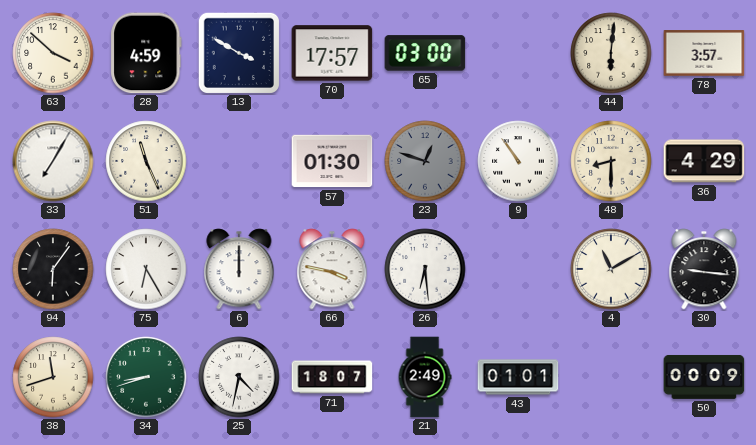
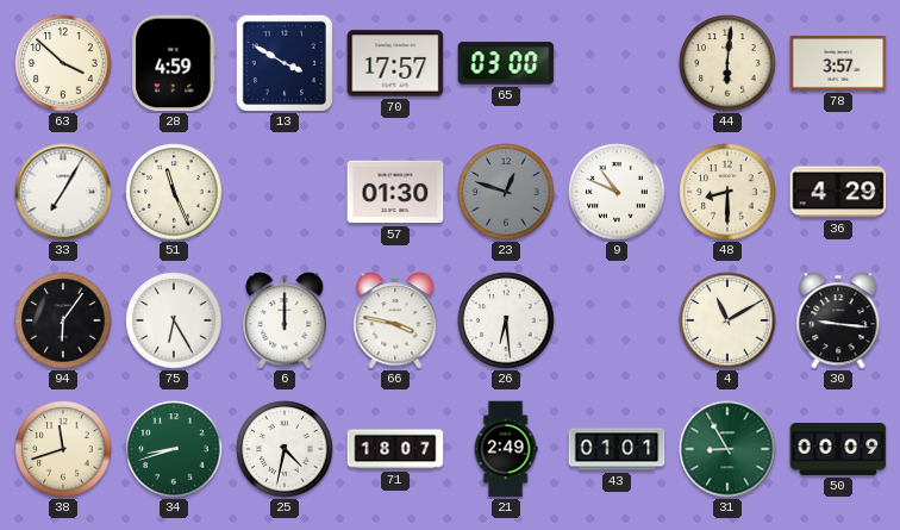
9: 10:54 -> 10:49
31: none -> 8:55
